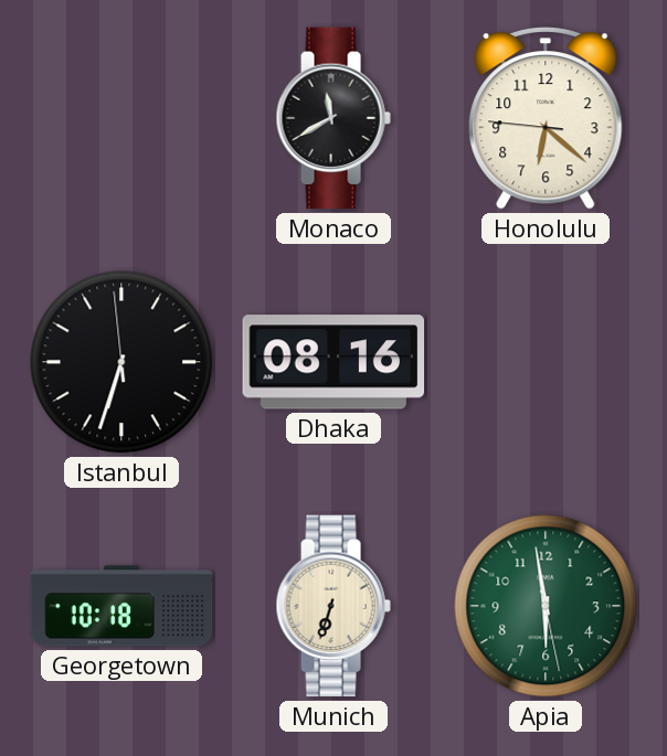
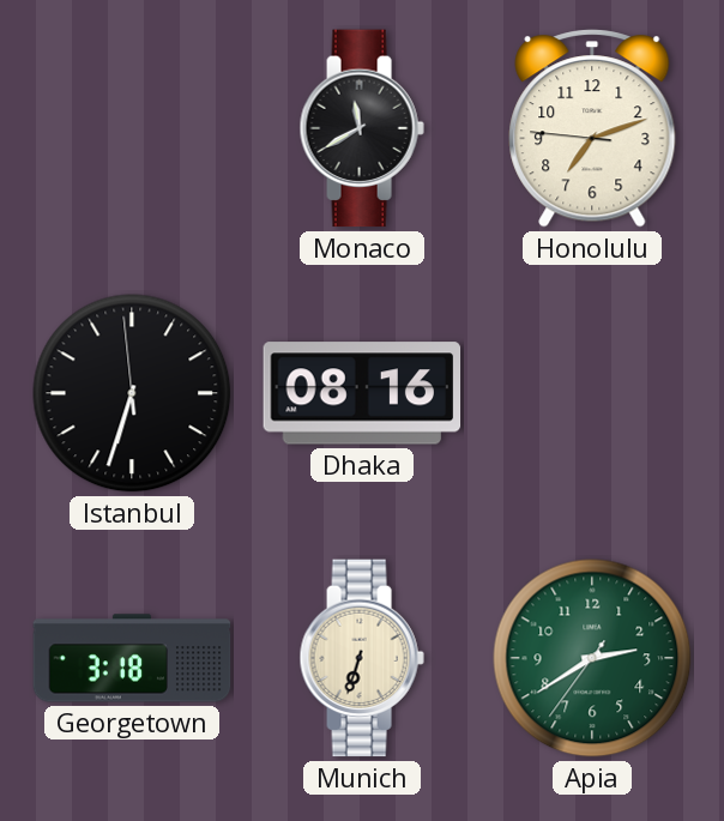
Honolulu: 6:21 -> 7:11
Georgetown: 10:18 -> 3:18
Apia: 5:58 -> 2:39
